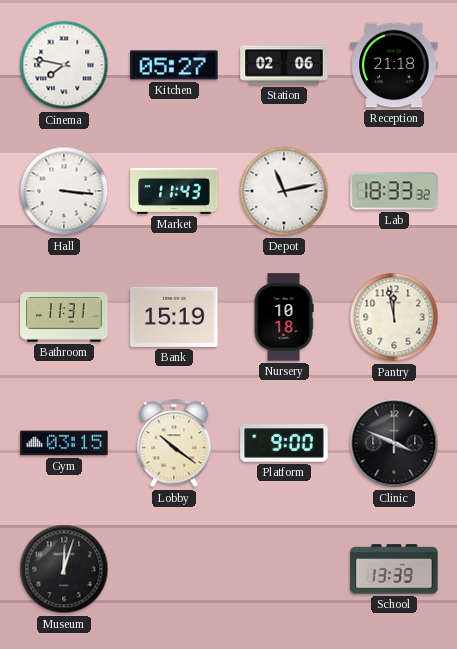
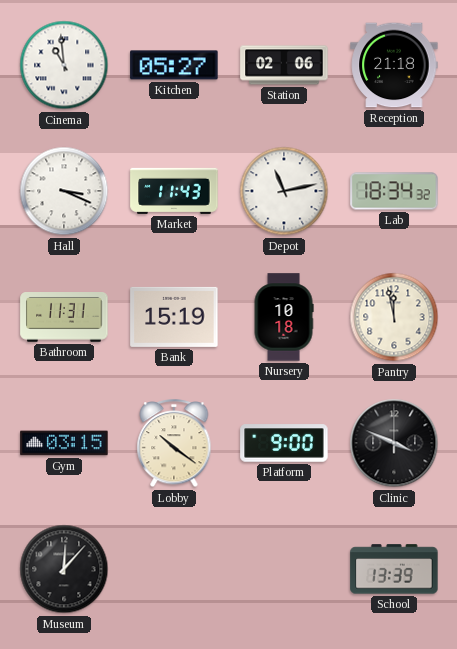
Cinema: 7:47 -> 10:59
Hall: 3:16 -> 3:19
Lab: 18:33 -> 18:34
Museum: 12:03 -> 12:07
